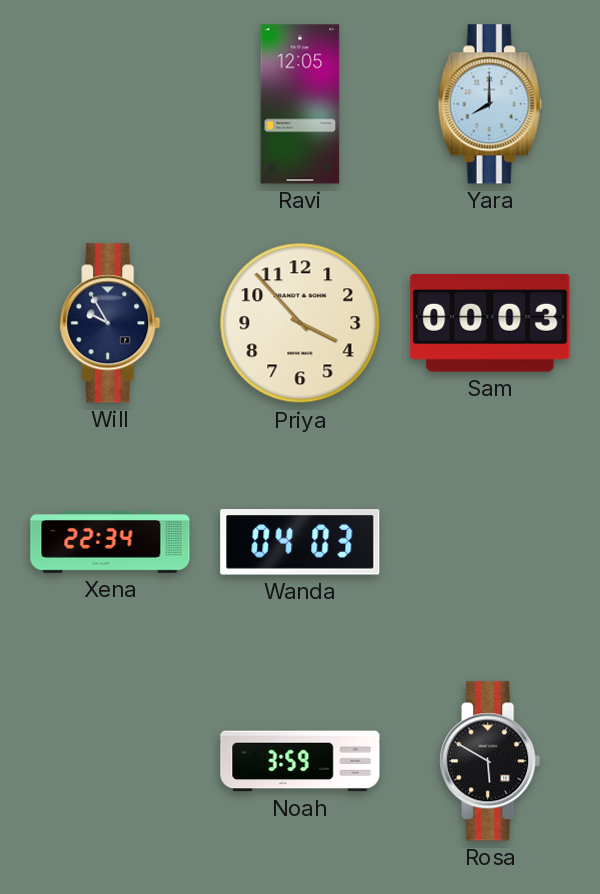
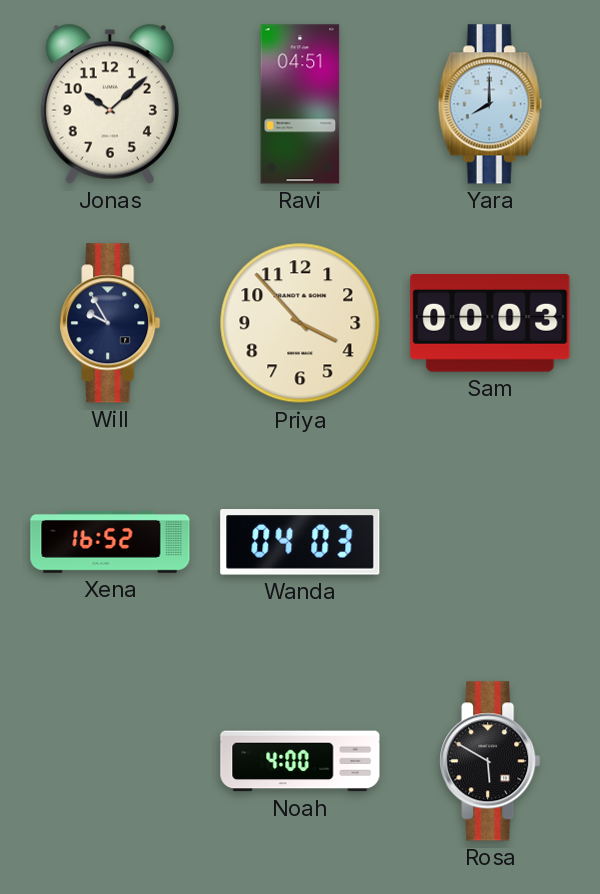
Jonas: none -> 10:08
Ravi: 12:05 -> 04:51
Xena: 22:34 -> 16:52
Noah: 3:59 -> 4:00
